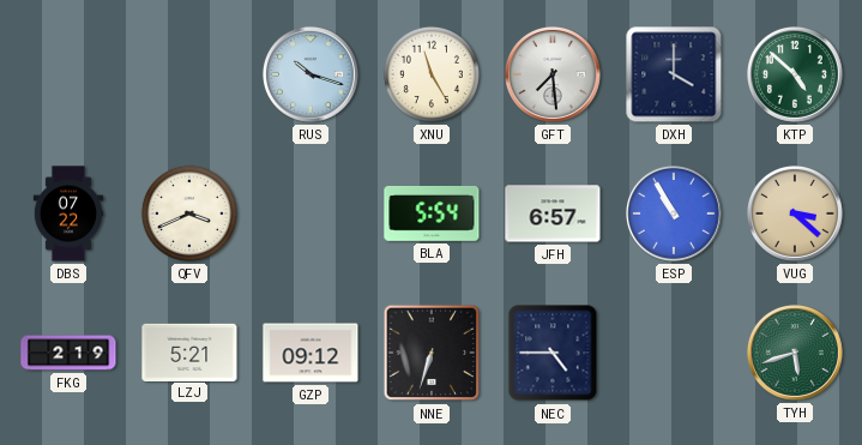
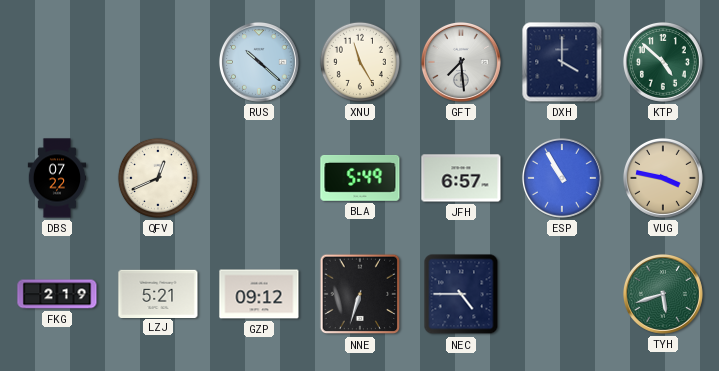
RUS: 10:18 -> 10:22
QFV: 3:41 -> 12:41
BLA: 5:54 -> 5:49
VUG: 3:22 -> 3:47
